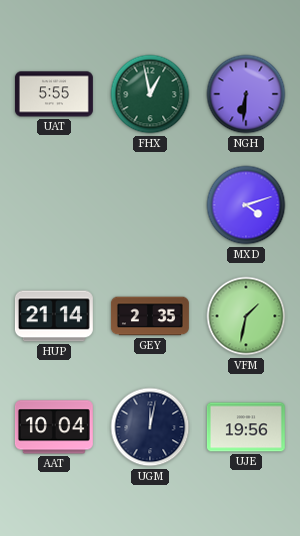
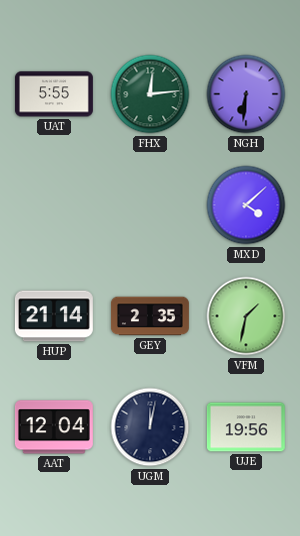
FHX: 12:58 -> 12:14
MXD: 4:12 -> 4:08
AAT: 10:04 -> 12:04
